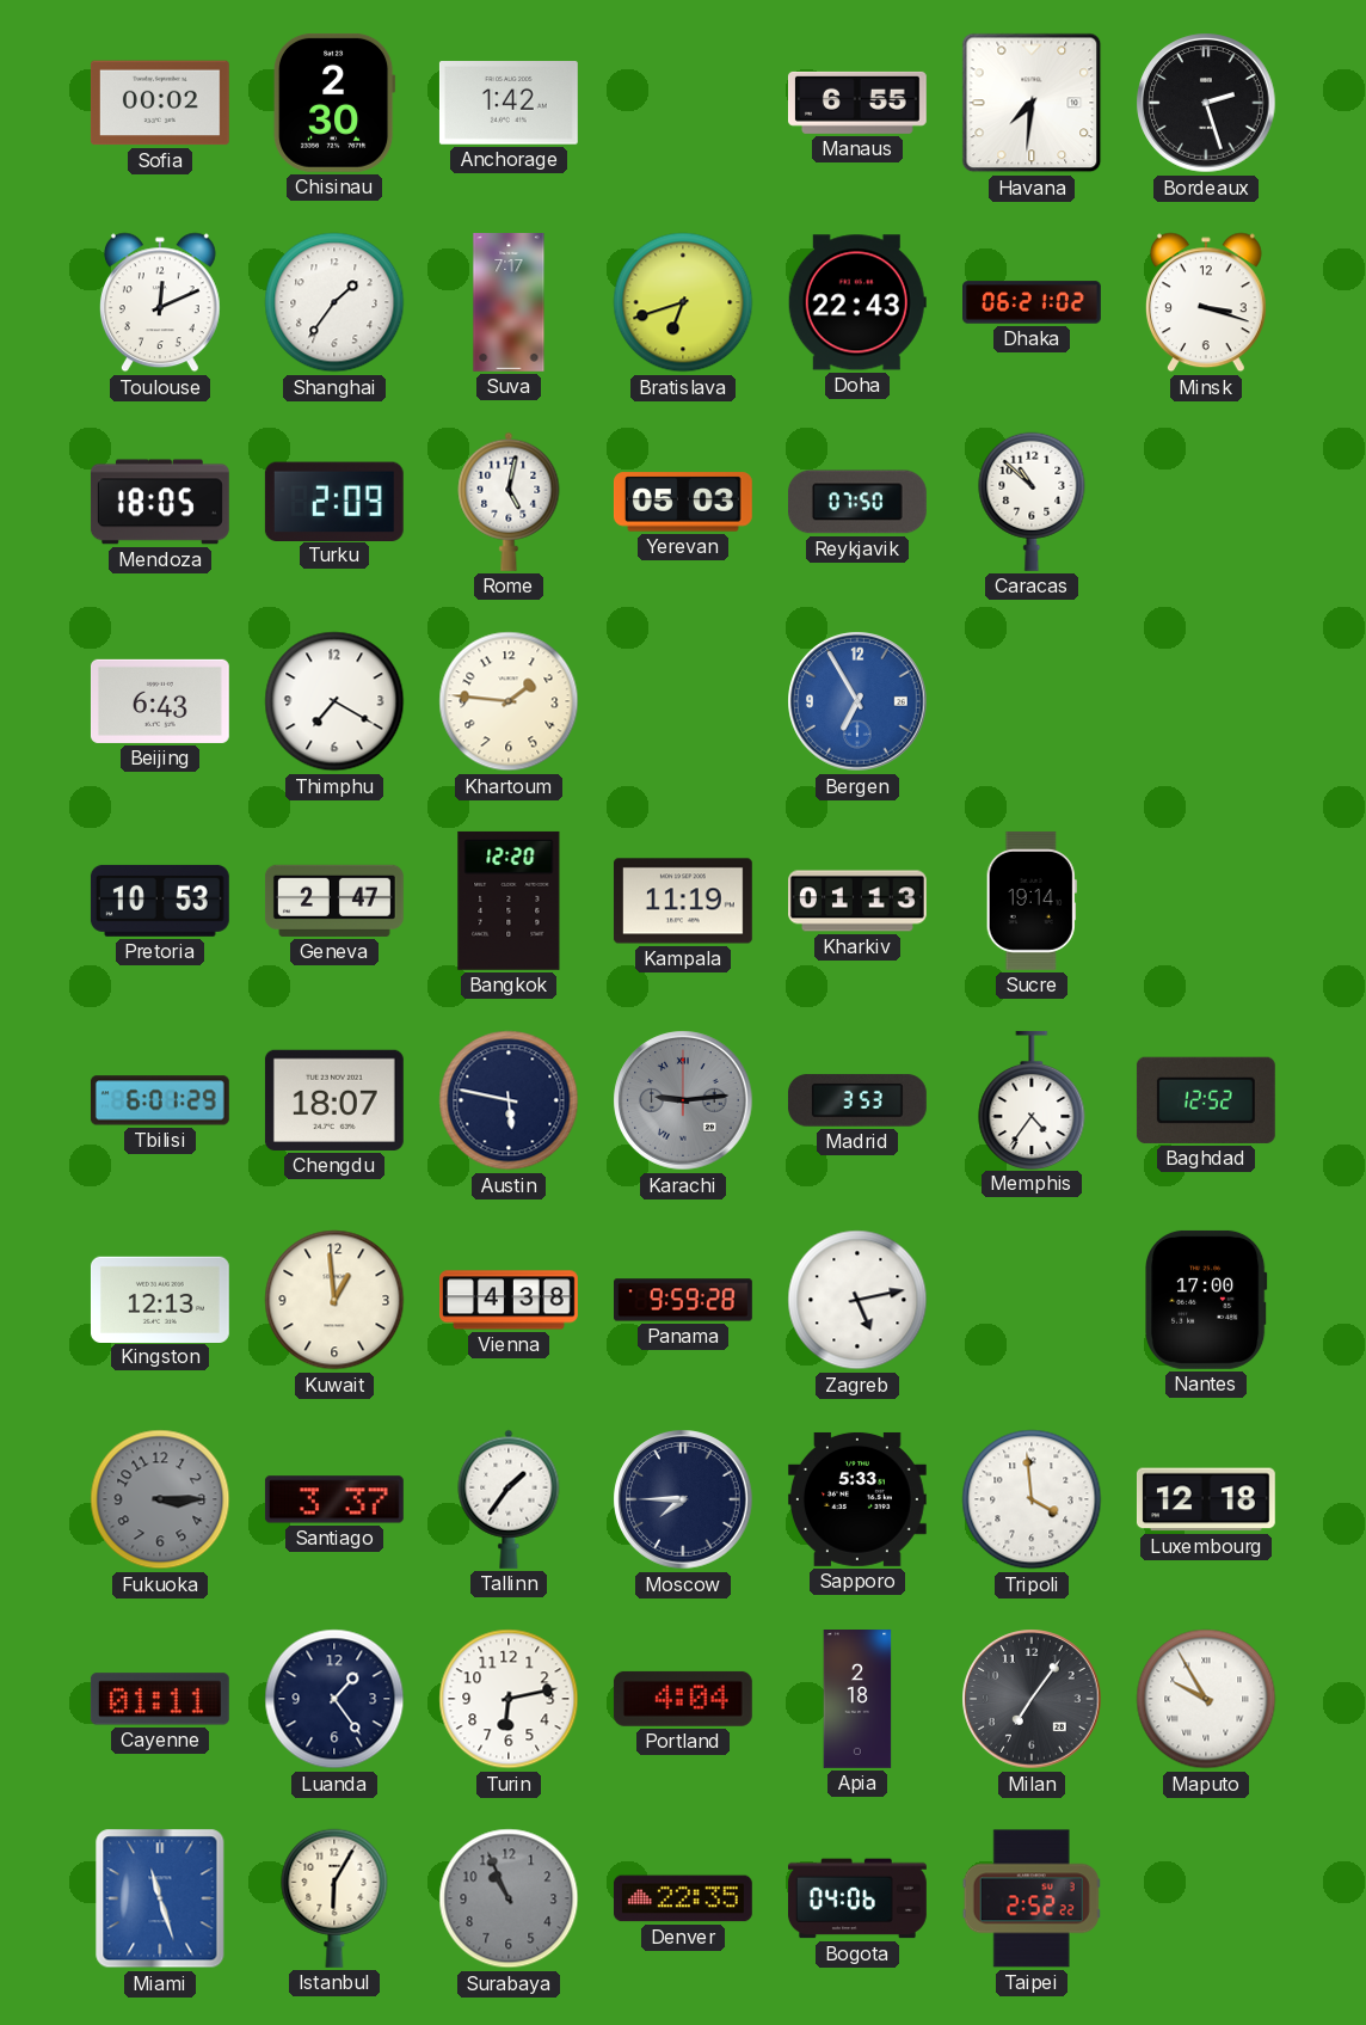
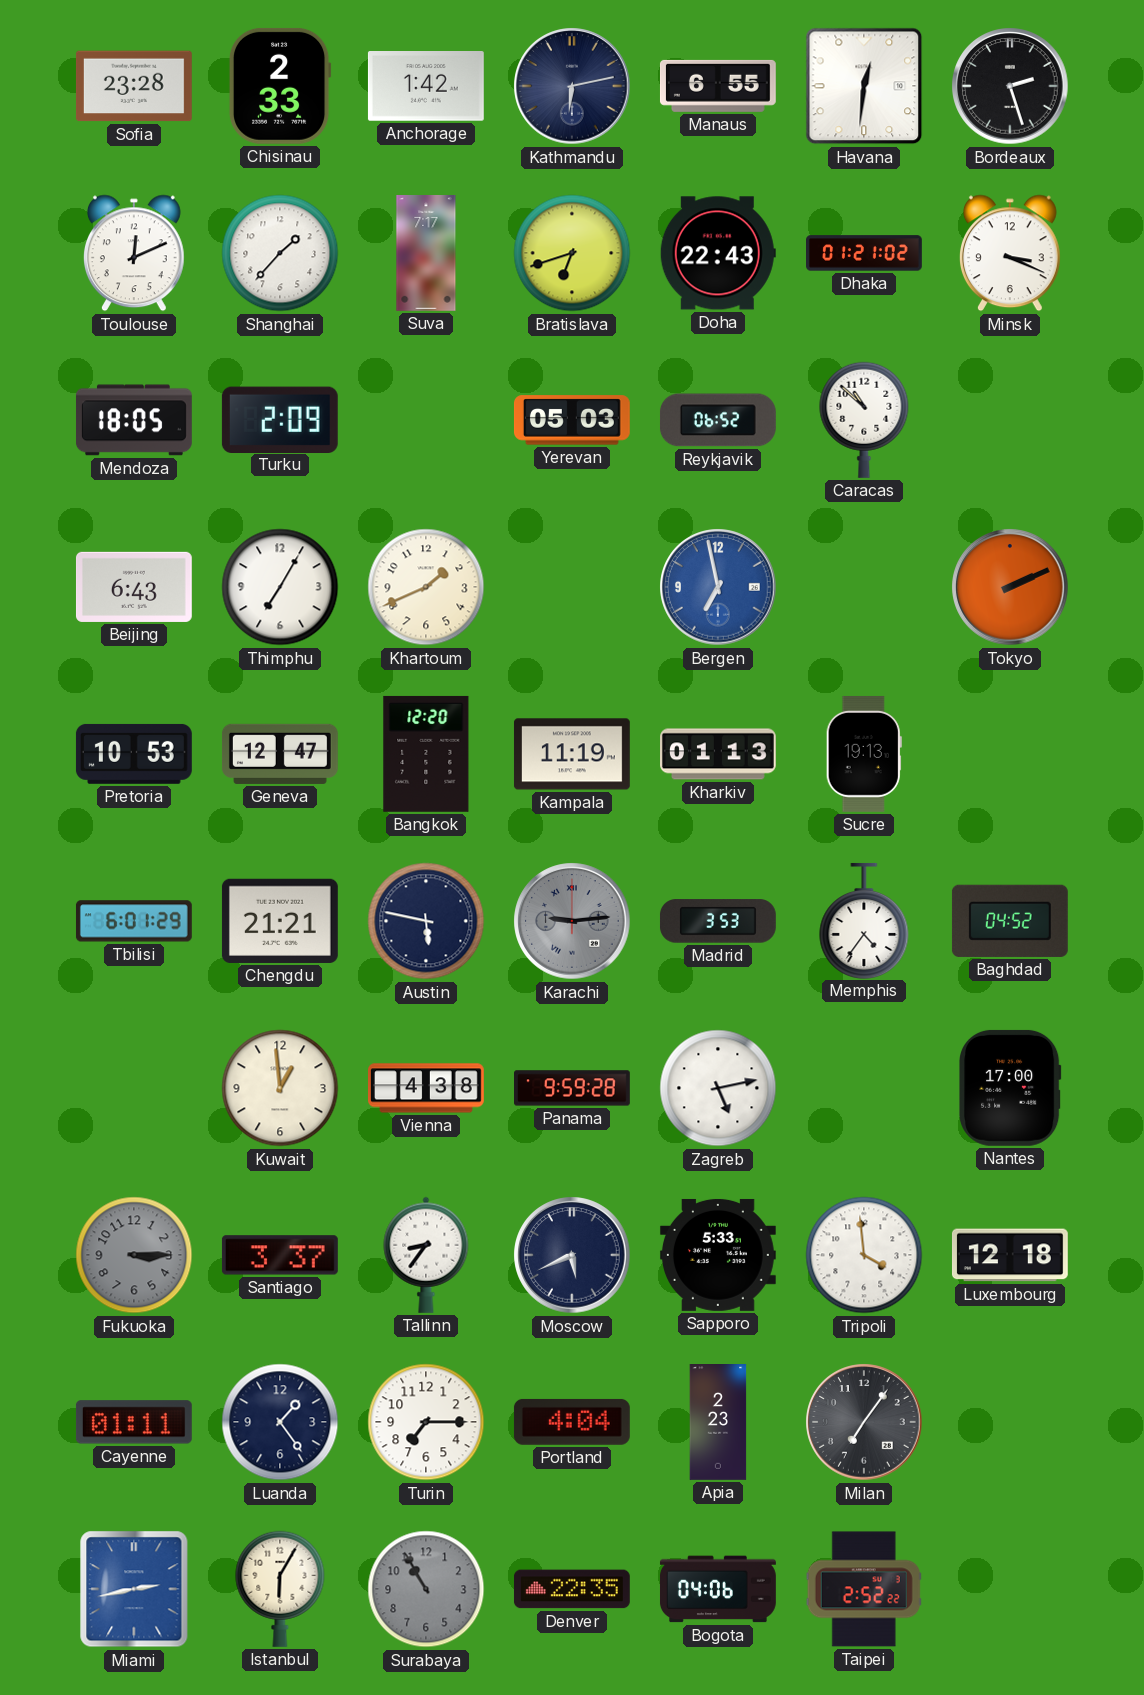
Sofia: 00:02 -> 23:28
Chisinau: 2:30 -> 2:33
Kathmandu: none -> 6:13
Havana: 7:31 -> 12:31
Shanghai: 1:36 -> 1:37
Dhaka: 06:21 -> 01:21
Minsk: 3:18 -> 3:19
Rome: 5:02 -> none
Reykjavik: 07:50 -> 06:52
Thimphu: 7:20 -> 7:05
Khartoum: 1:46 -> 1:41
Bergen: 6:55 -> 6:58
Tokyo: none -> 2:11
Geneva: 2:47 -> 12:47
Sucre: 19:14 -> 19:13
Chengdu: 18:07 -> 21:21
Baghdad: 12:52 -> 04:52
Kingston: 12:13 -> none
Tallinn: 1:36 -> 8:36
Moscow: 7:45 -> 5:41
Turin: 6:13 -> 7:15
Apia: 2:18 -> 2:23
Maputo: 9:55 -> none
Miami: 11:27 -> 2:43
Surabaya: 10:56 -> 10:55
